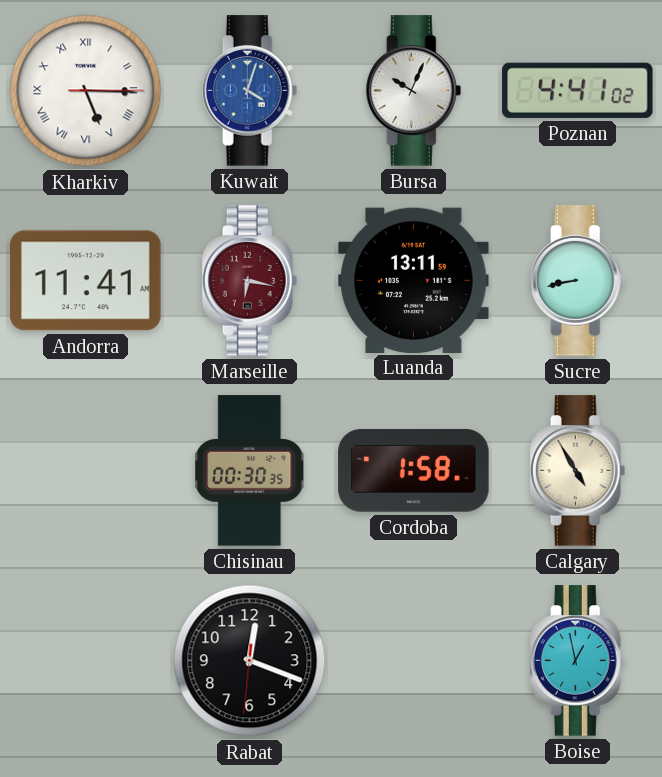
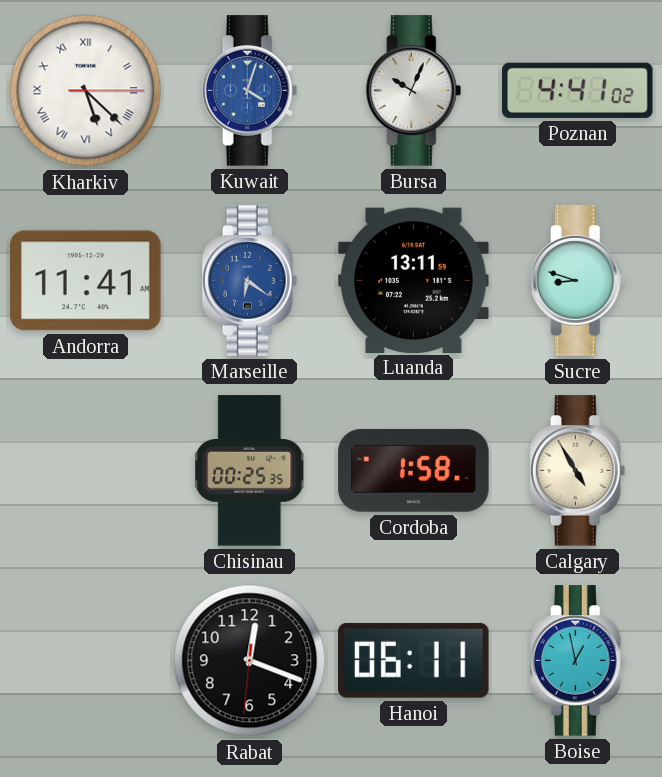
Kharkiv: 5:15 -> 5:22
Marseille: 6:17 -> 6:21
Marseille dial: burgundy -> blue
Sucre: 8:43 -> 8:48
Chisinau: 00:30 -> 00:25
Hanoi: none -> 06:11
